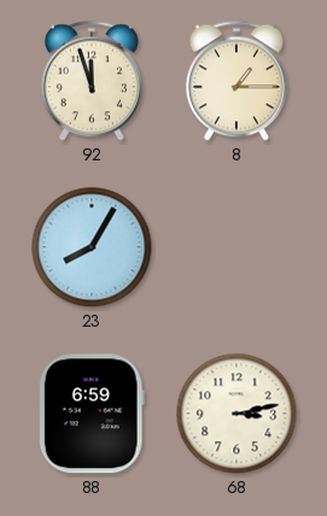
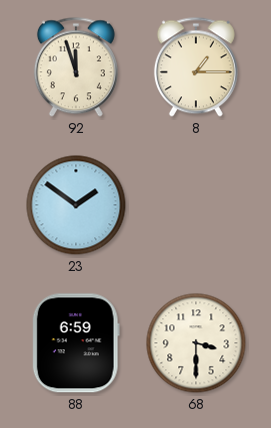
23: 8:05 -> 1:51
68: 3:13 -> 3:30
